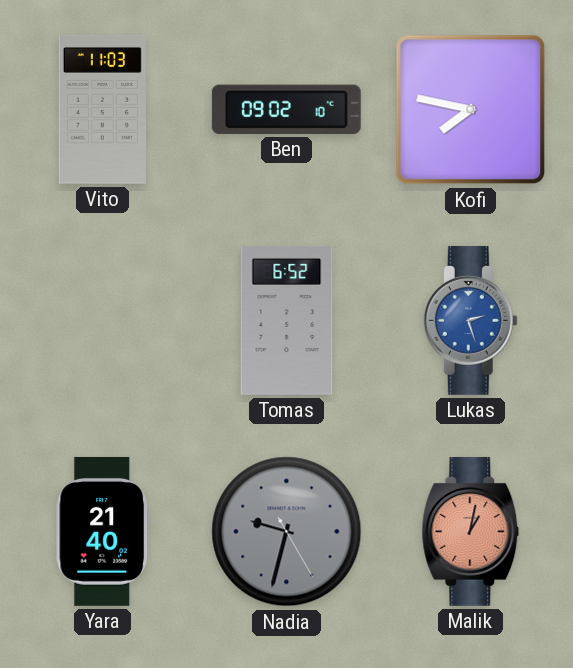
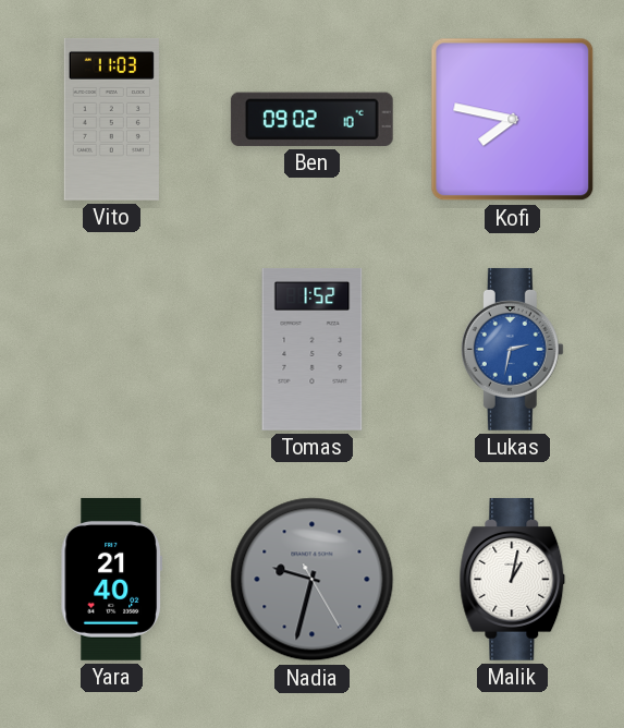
Tomas: 6:52 -> 1:52
Lukas: 2:27 -> 2:32
Malik dial: salmon -> white
